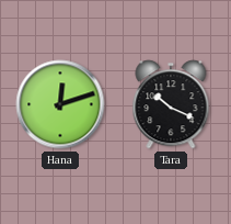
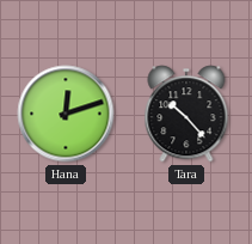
Tara: 10:19 -> 10:23
